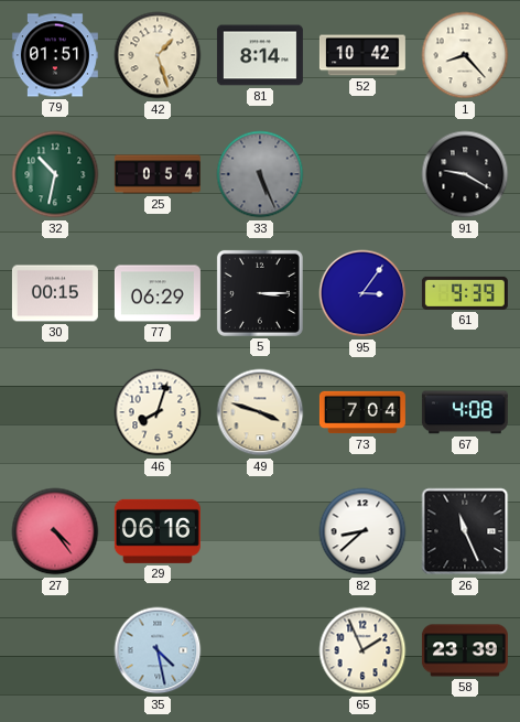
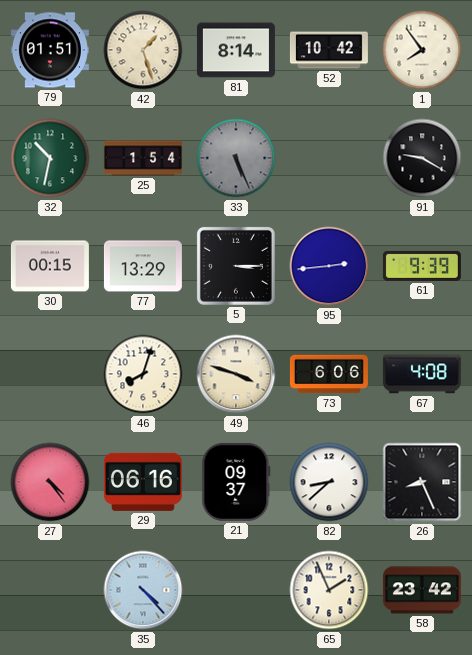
1: 8:23 -> 7:54
25: 0:54 -> 1:54
77: 06:29 -> 13:29
95: 3:06 -> 2:44
73: 7:04 -> 6:06
21: none -> 09:37
26: 11:26 -> 8:26
35: 4:28 -> 4:23
58: 23:39 -> 23:42
